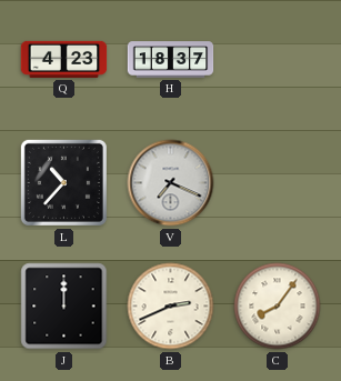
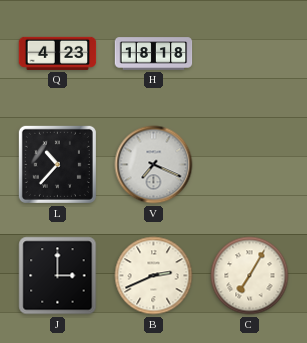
H: 18:37 -> 18:18
J: 12:00 -> 3:00
C: 8:06 -> 7:05
